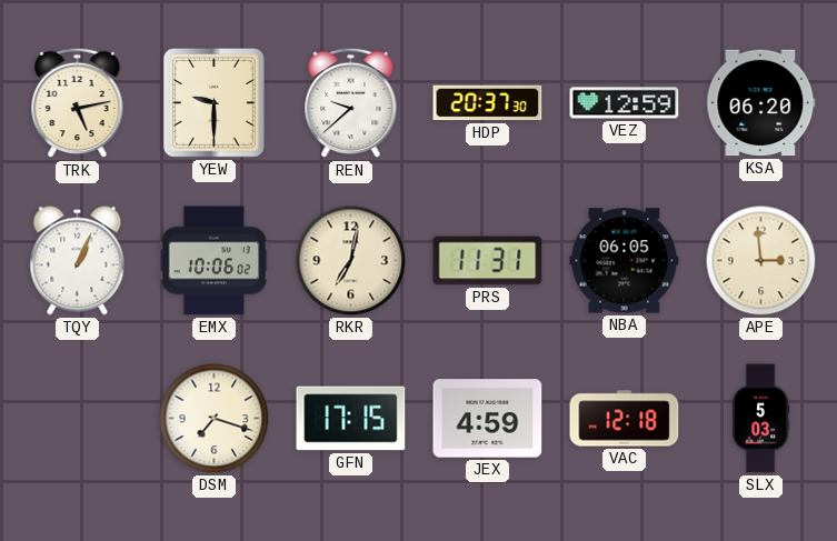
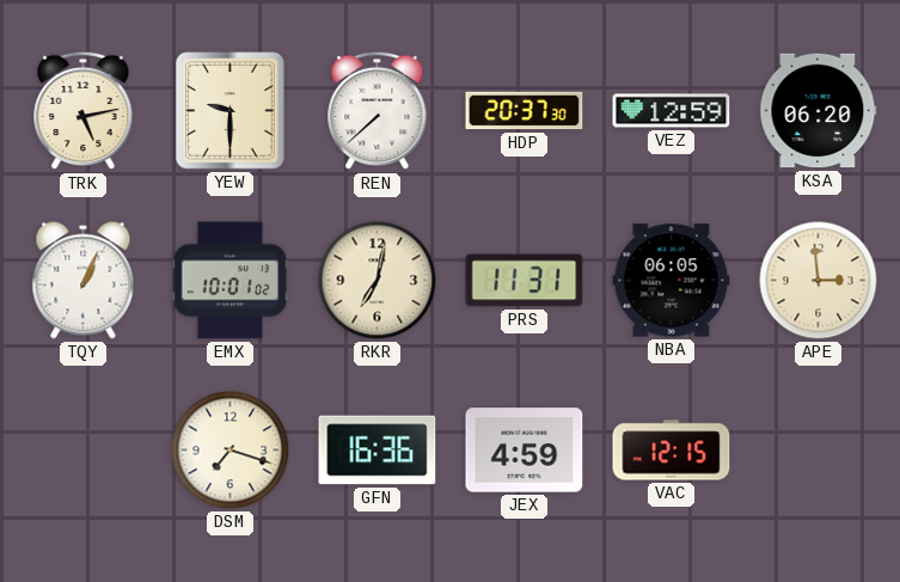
REN: 9:38 -> 7:38
EMX: 10:06 -> 10:01
GFN: 17:15 -> 16:36
VAC: 12:18 -> 12:15
SLX: 5:03 -> none
